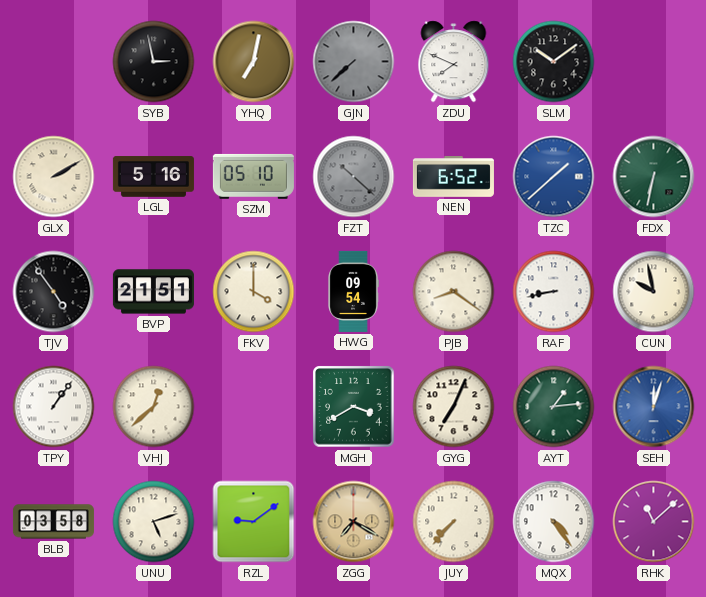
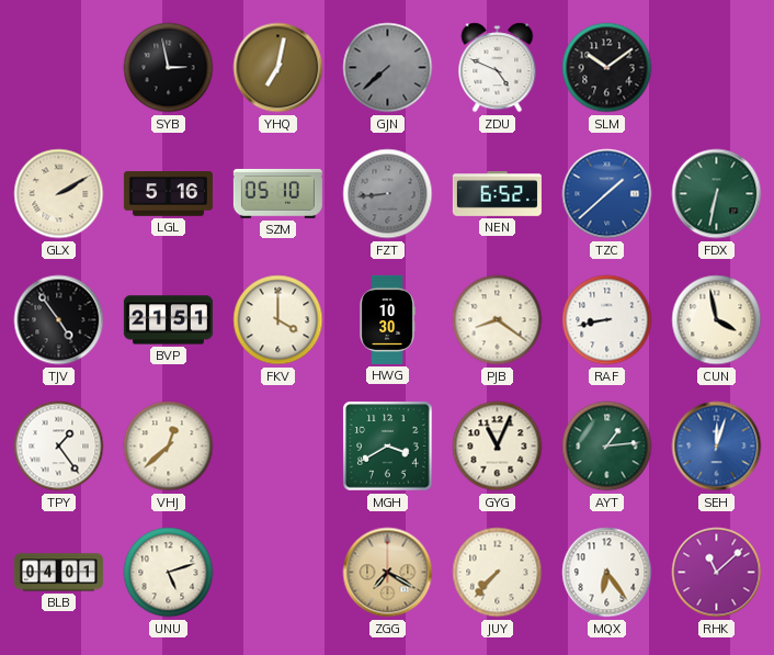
ZDU: 7:49 -> 4:49
FZT: 10:22 -> 8:44
HWG: 09:54 -> 10:30
CUN: 9:58 -> 3:58
TPY: 1:06 -> 1:24
GYG: 7:04 -> 11:04
BLB: 03:58 -> 04:01
RZL: 9:09 -> none
MQX: 4:24 -> 6:24
